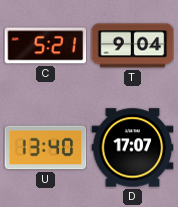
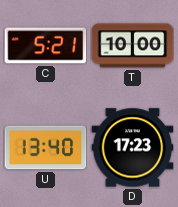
T: 9:04 -> 10:00
D: 17:07 -> 17:23
